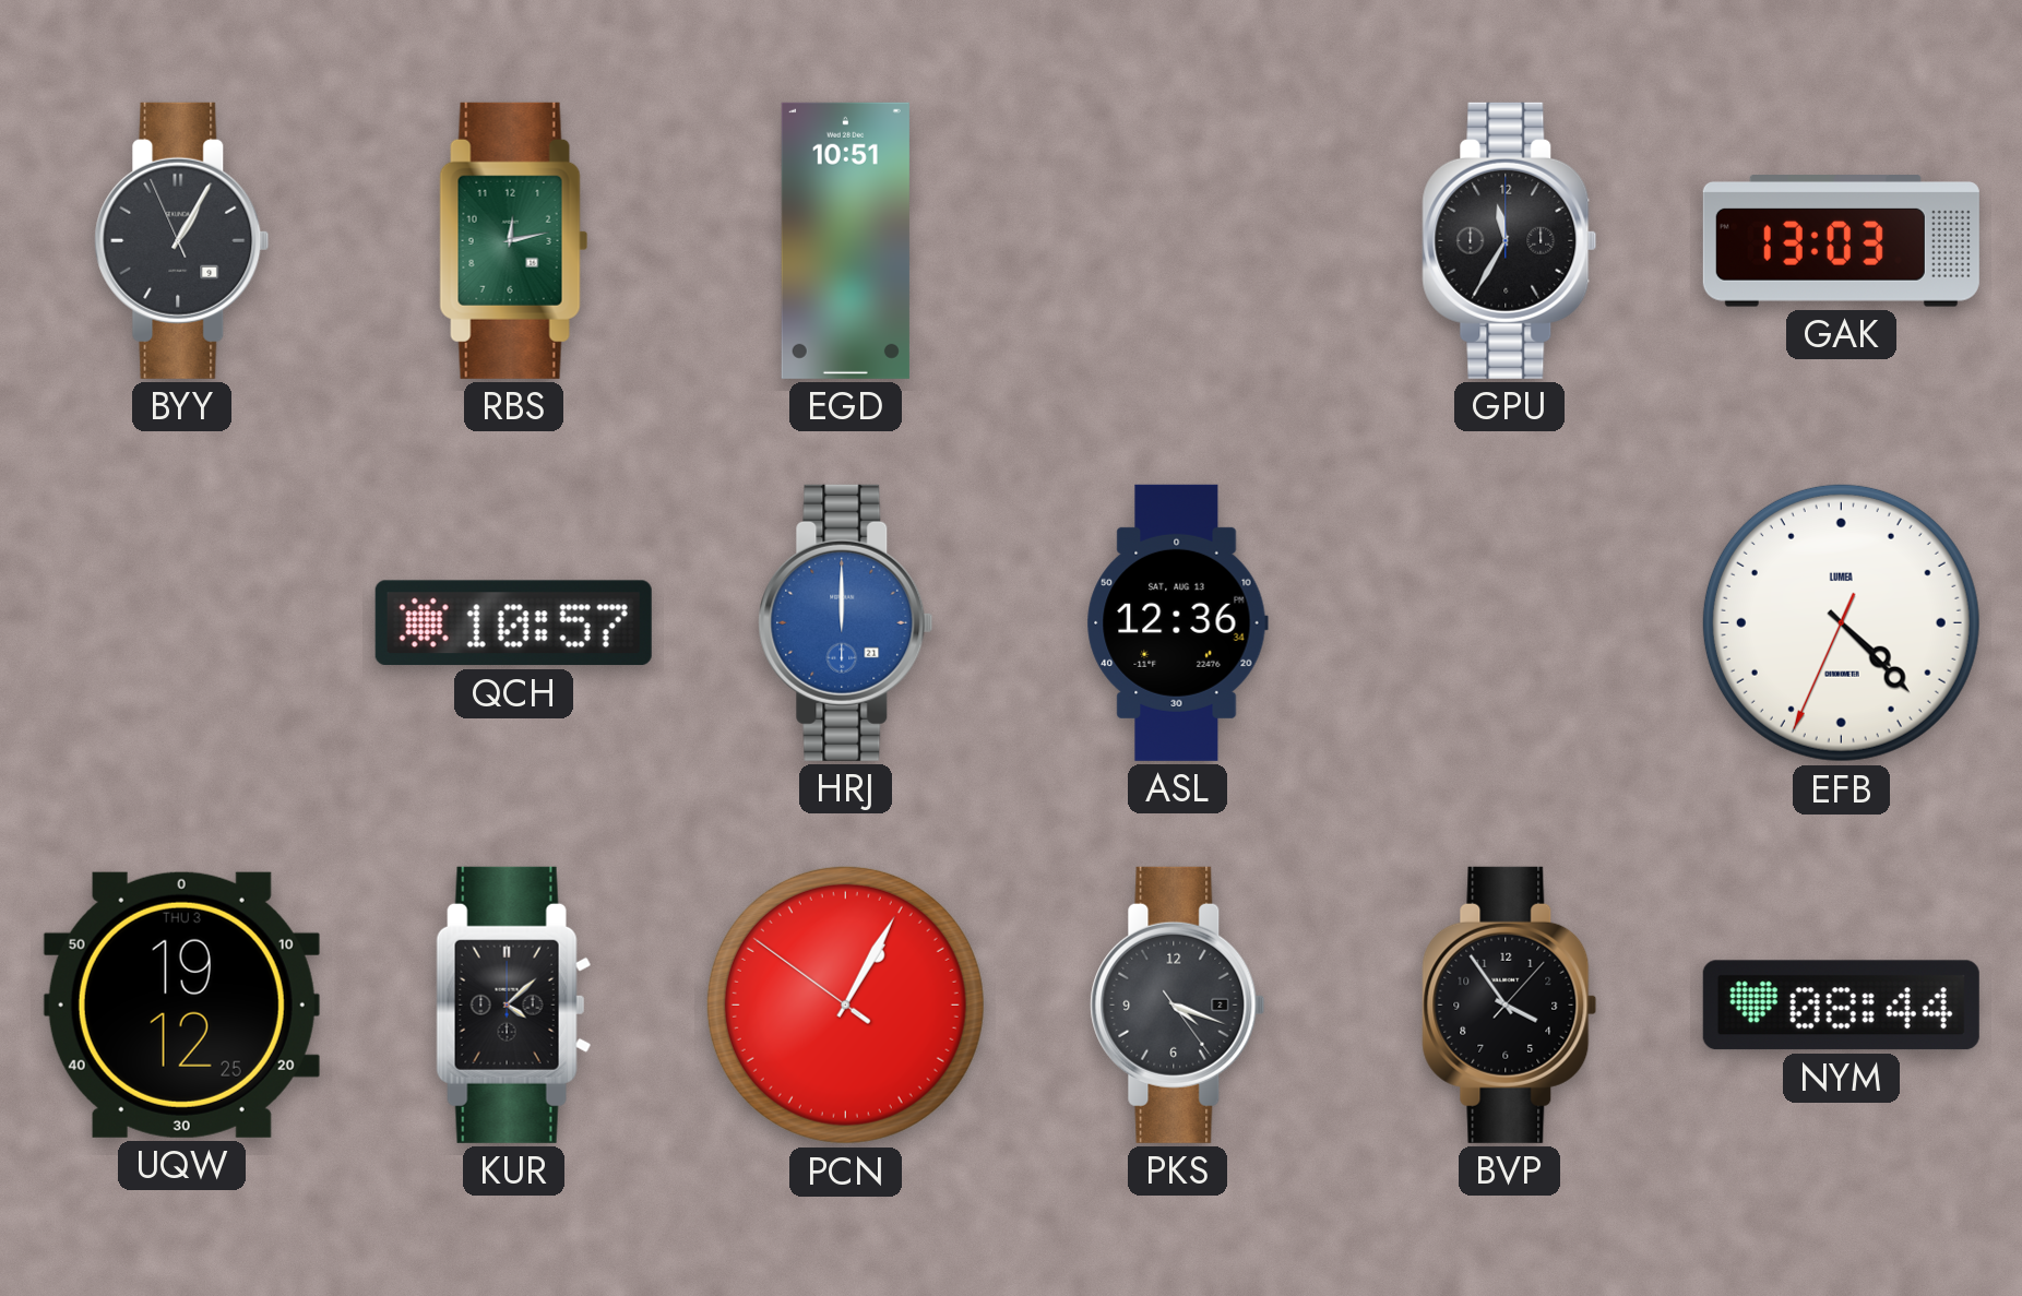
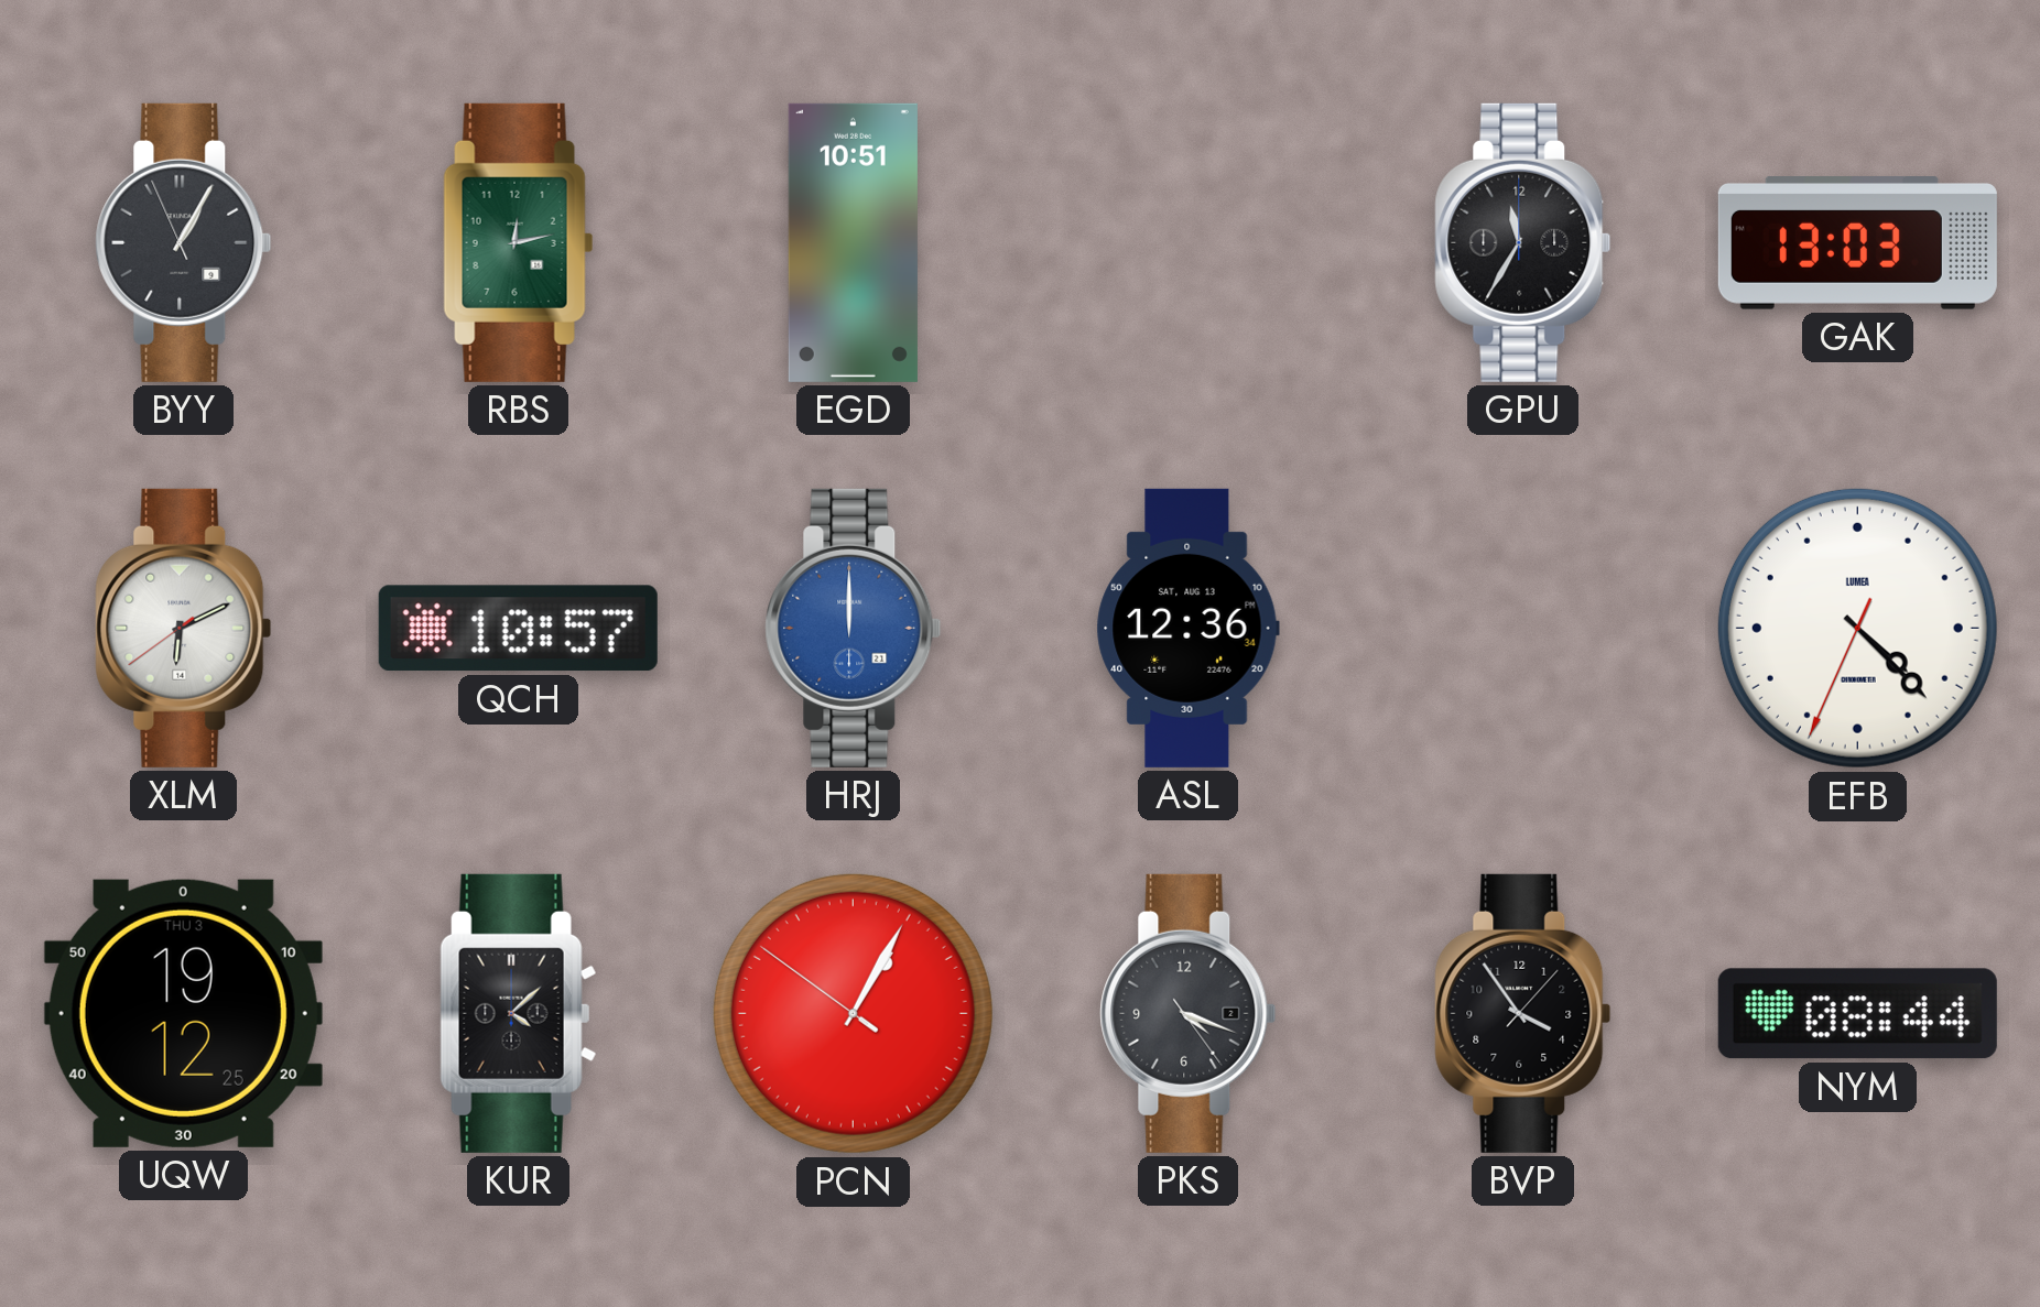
XLM: none -> 6:10
